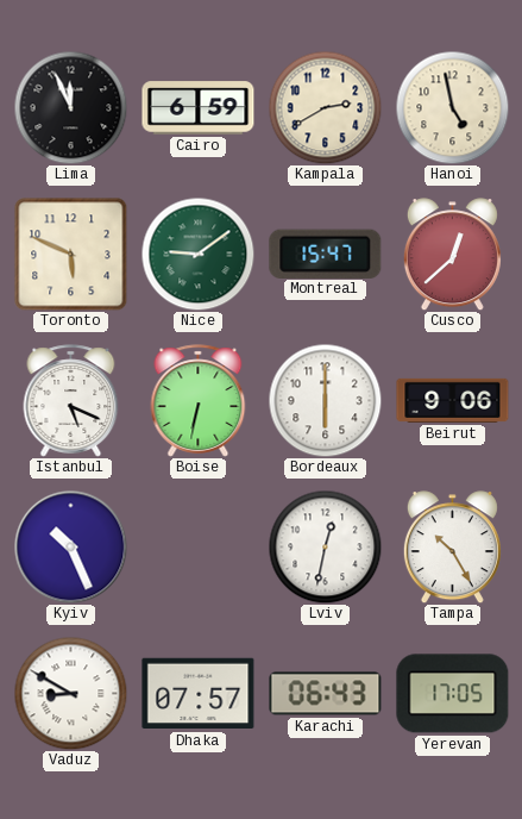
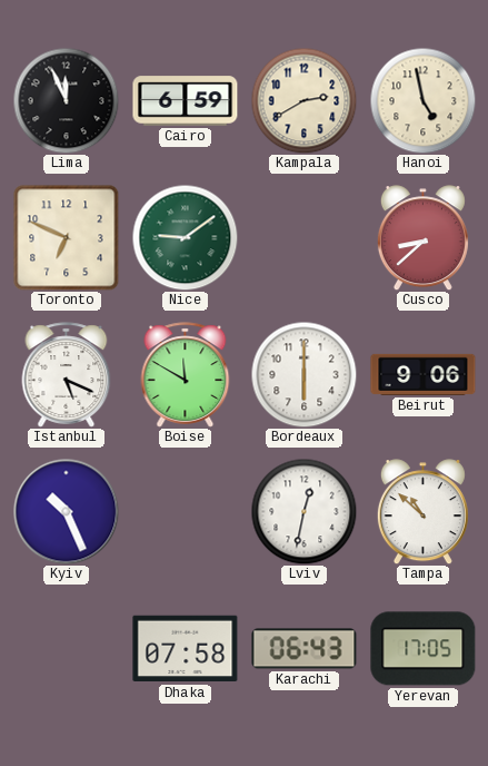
Toronto: 5:49 -> 6:49
Montreal: 15:47 -> none
Cusco: 12:38 -> 8:38
Boise: 6:32 -> 11:50
Tampa: 10:25 -> 10:52
Vaduz: 8:50 -> none
Dhaka: 07:57 -> 07:58
